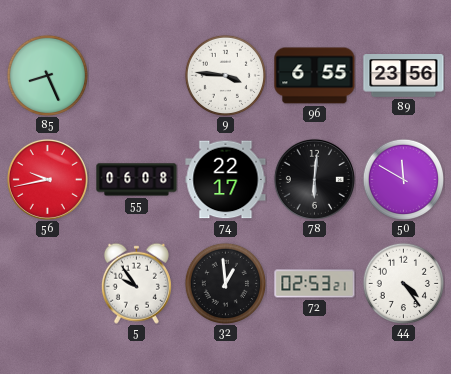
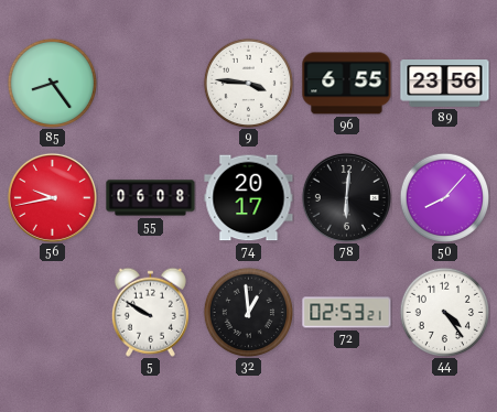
85: 8:26 -> 8:24
74: 22:17 -> 20:17
50: 11:50 -> 8:07
5: 9:54 -> 9:50
